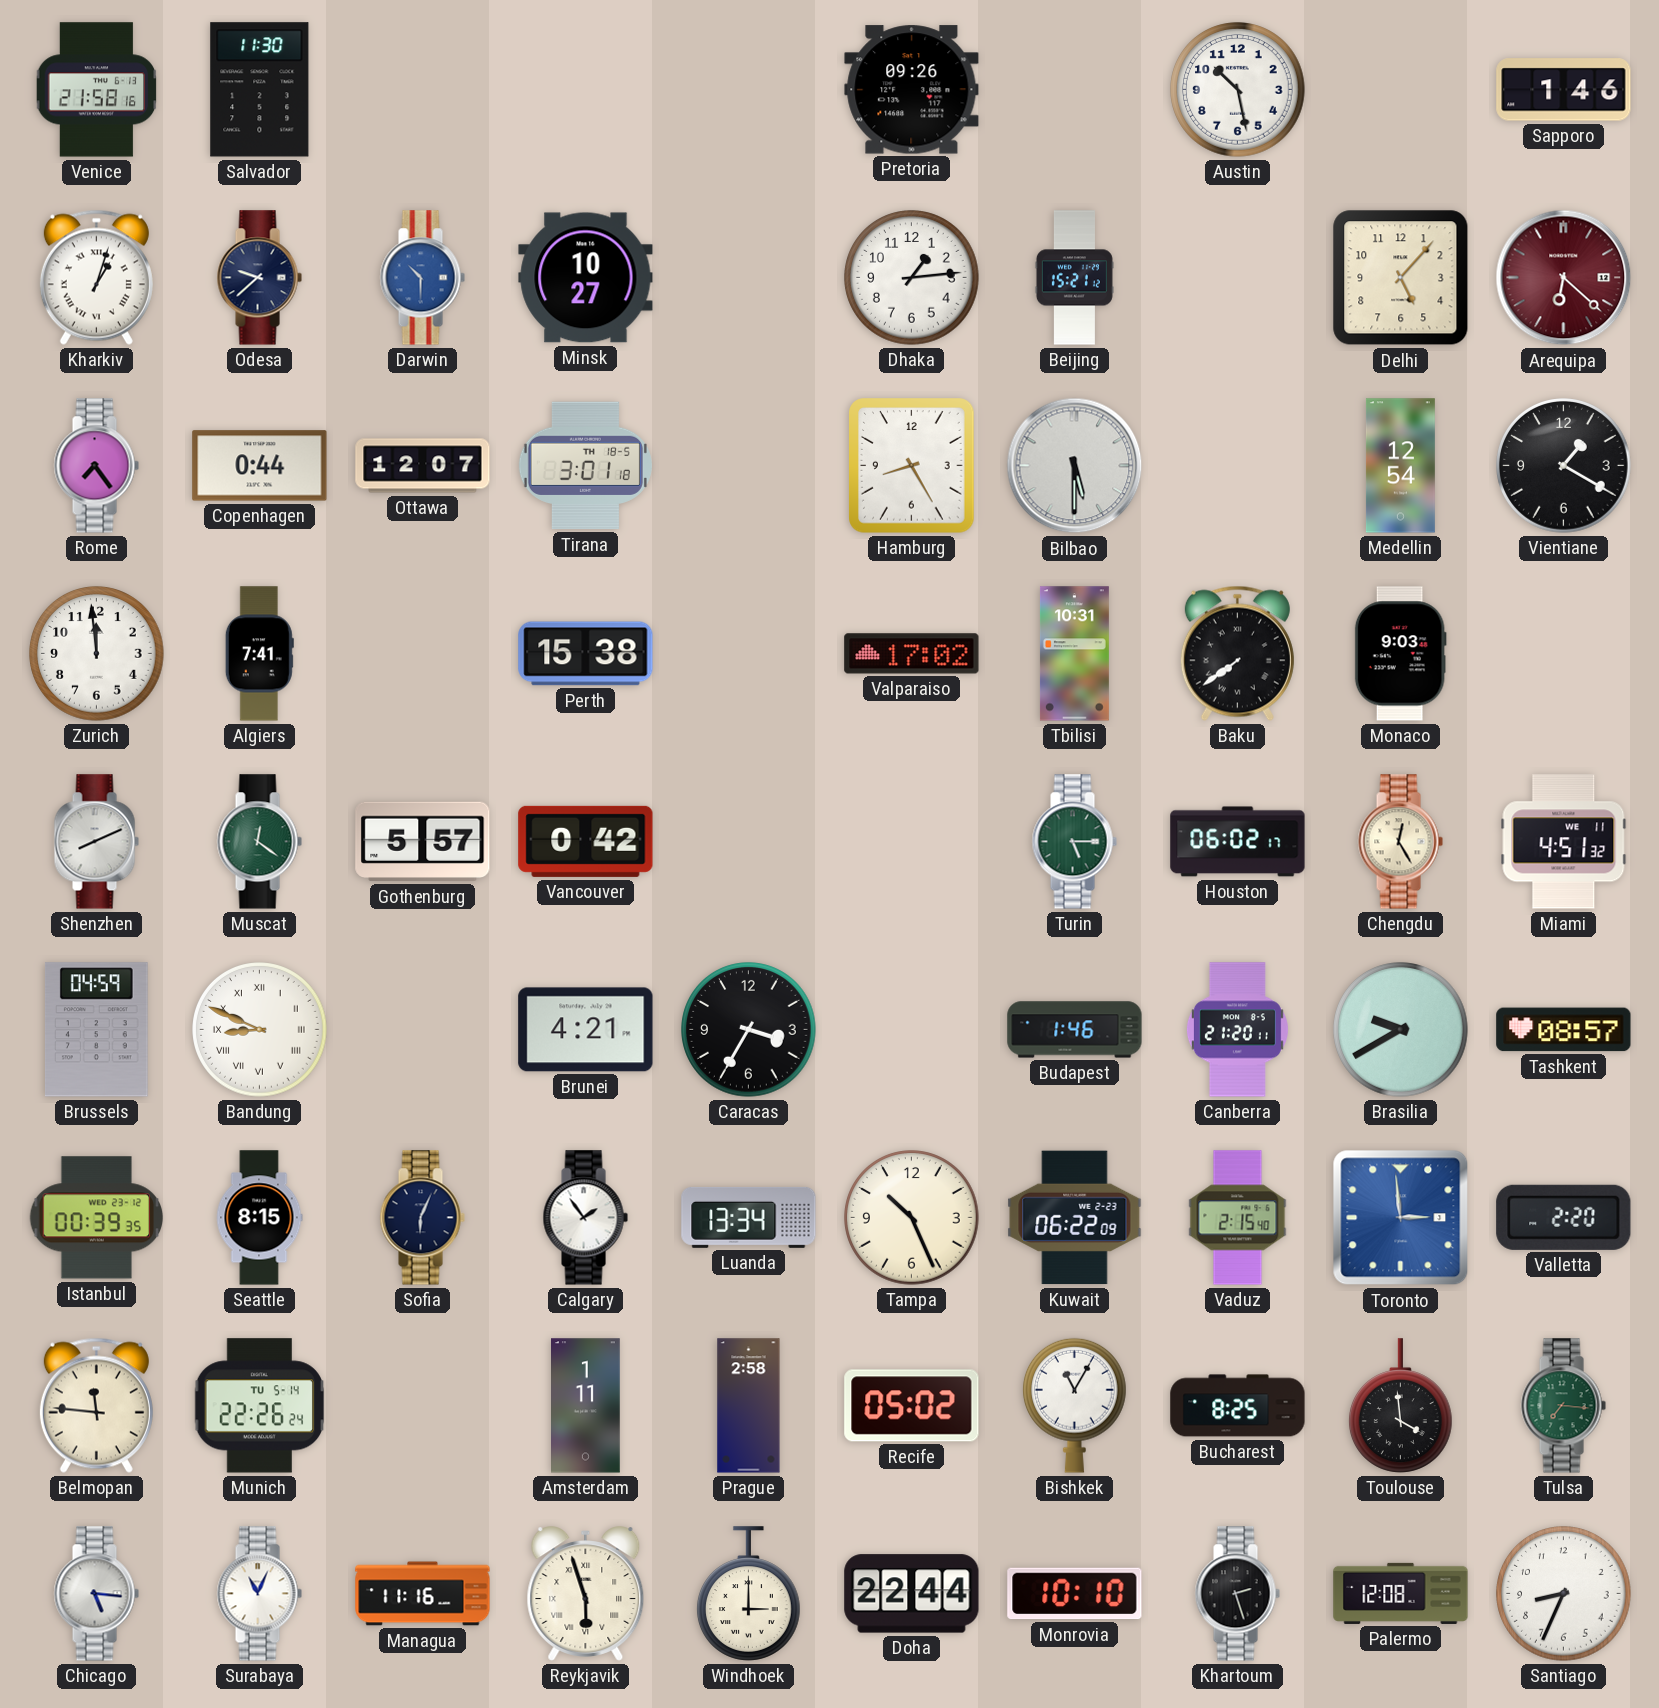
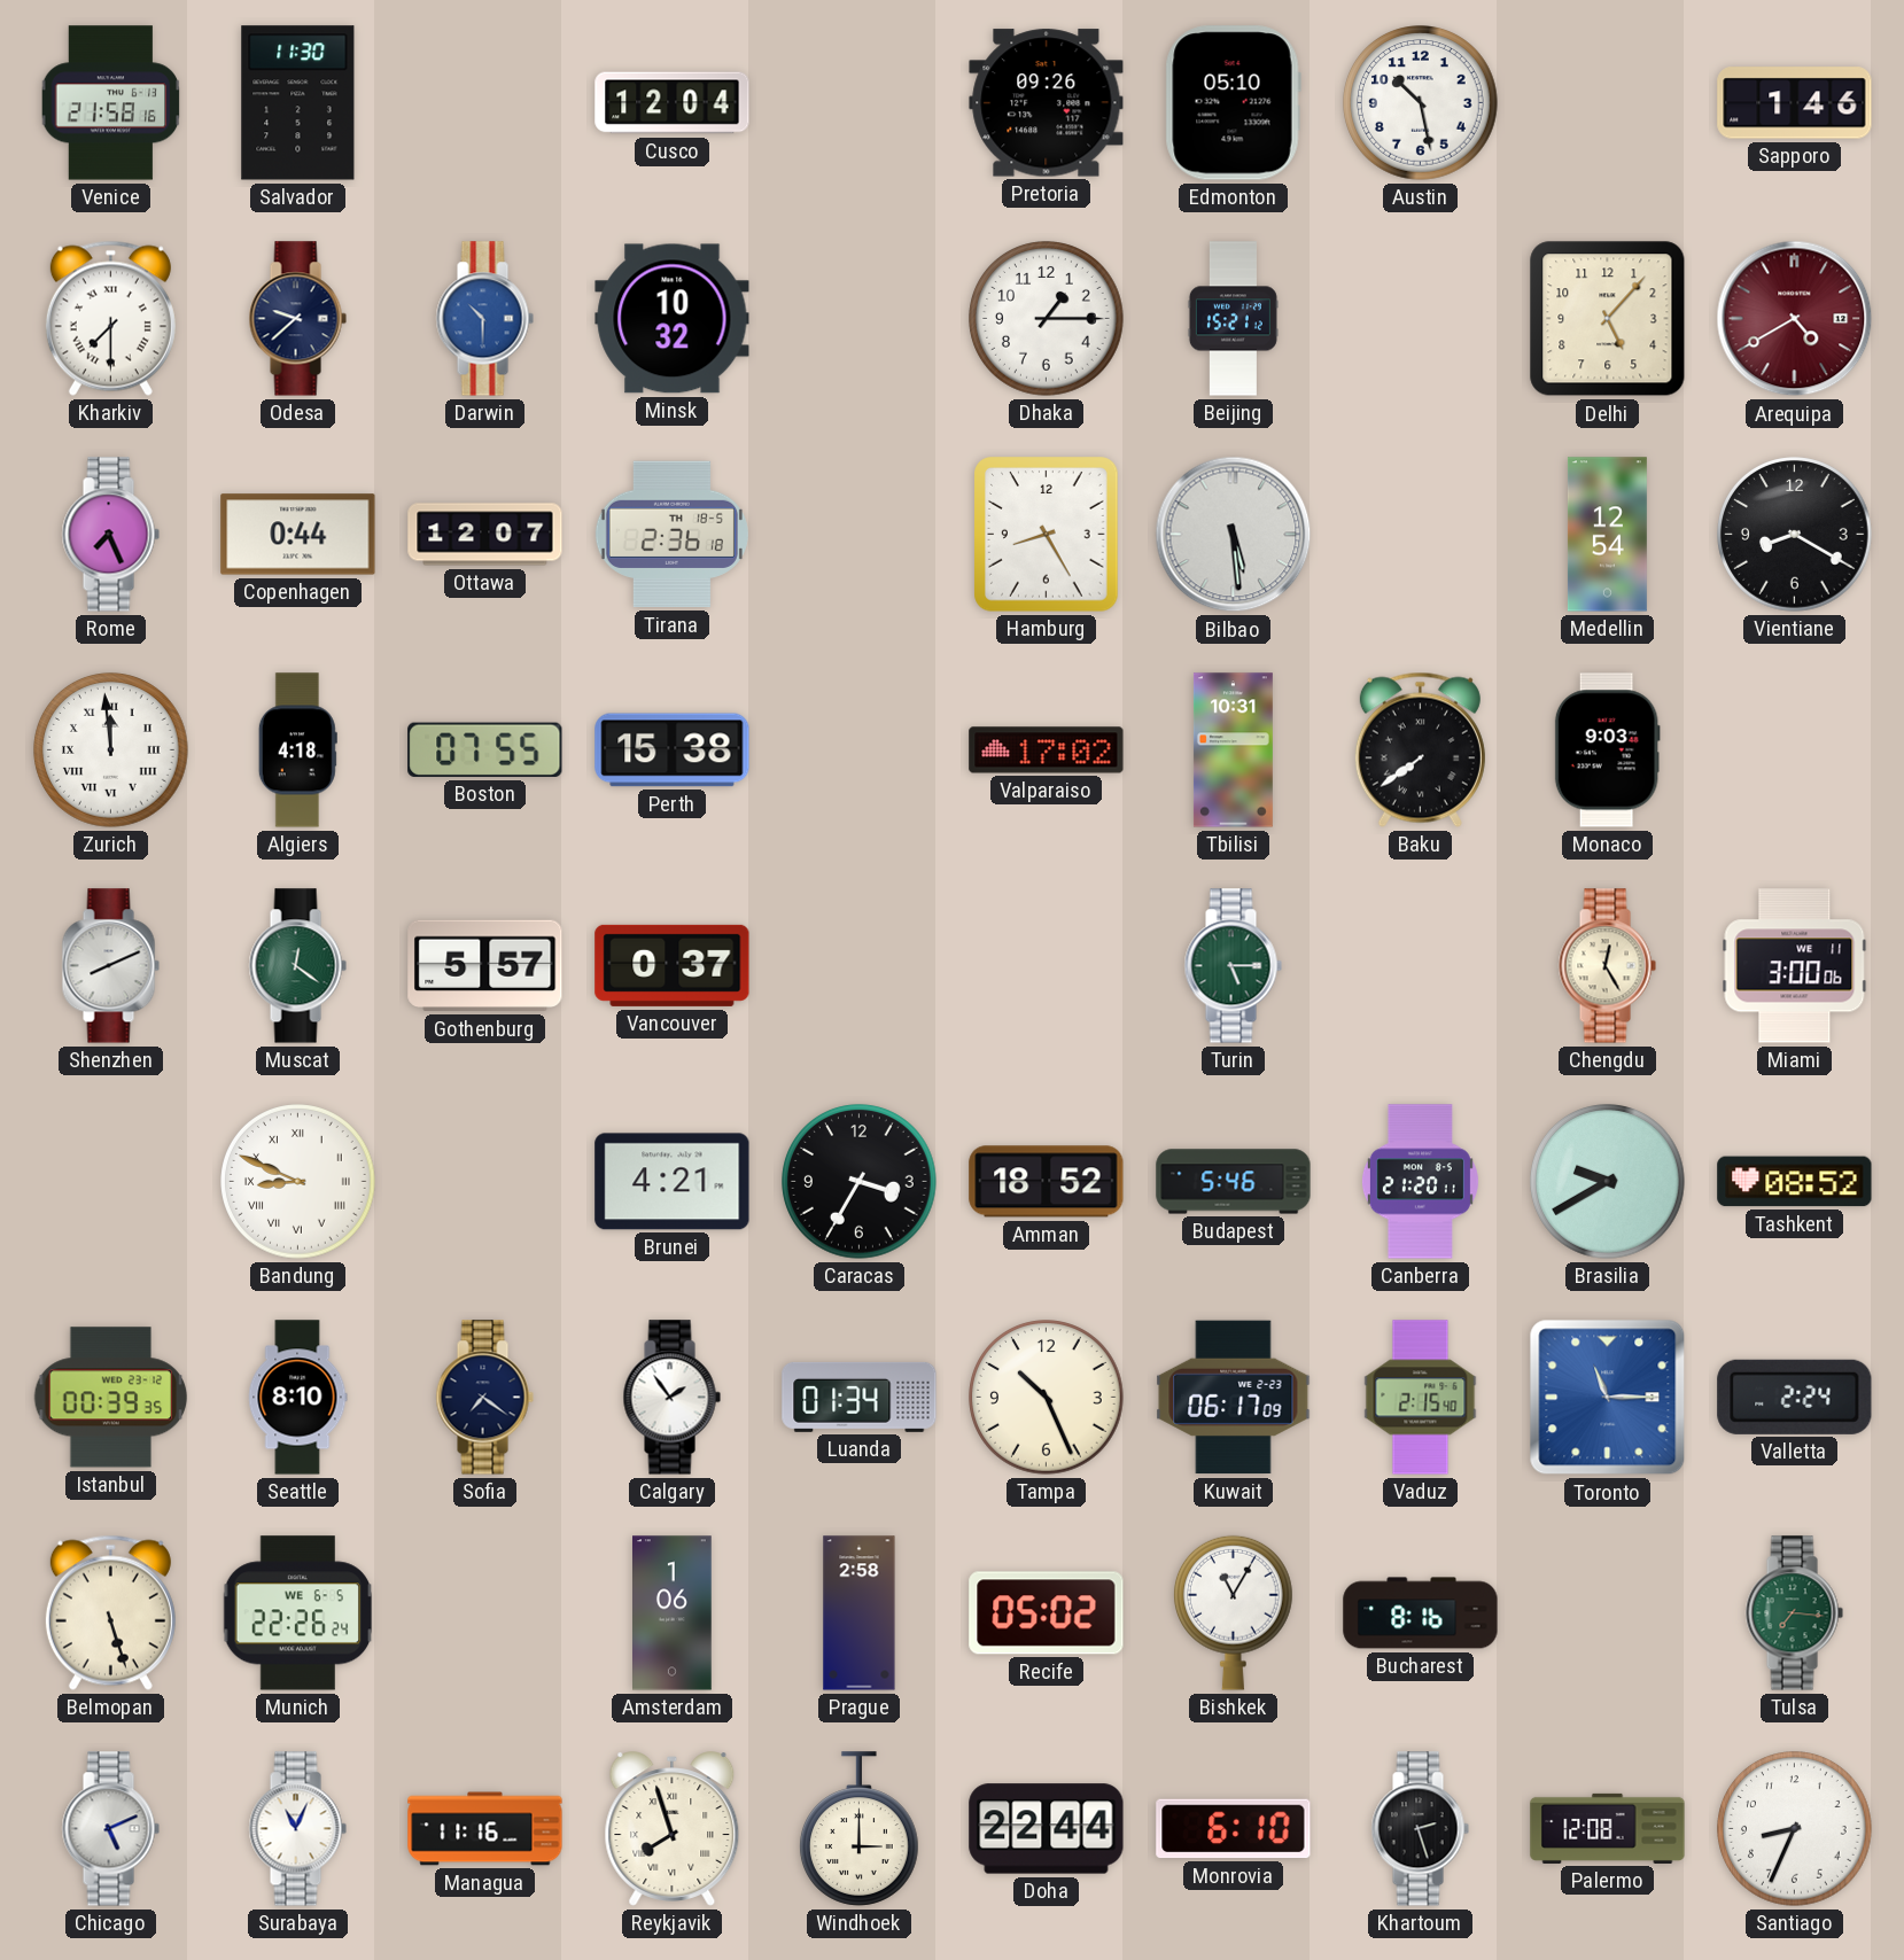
Cusco: none -> 12:04
Edmonton: none -> 05:10
Kharkiv: 1:03 -> 7:30
Minsk: 10:27 -> 10:32
Dhaka: 1:14 -> 1:15
Arequipa: 6:22 -> 4:40
Rome: 7:24 -> 7:26
Tirana: 3:01 -> 2:36
Bilbao: 5:30 -> 5:29
Vientiane: 1:20 -> 8:20
Zurich numerals: Arabic -> Roman
Algiers: 7:41 -> 4:18
Boston: none -> 07:55
Vancouver: 0:42 -> 0:37
Houston: 06:02 -> none
Miami: 4:51 -> 3:00
Brussels: 04:59 -> none
Amman: none -> 18:52
Budapest: 1:46 -> 5:46
Tashkent: 08:57 -> 08:52
Seattle: 8:15 -> 8:10
Sofia: 6:04 -> 7:21
Luanda: 13:34 -> 01:34
Kuwait: 06:22 -> 06:17
Toronto: 2:59 -> 11:15
Valletta: 2:20 -> 2:24
Belmopan: 11:46 -> 5:27
Munich date: TU 5-14 -> WE 6-5
Amsterdam: 1:11 -> 1:06
Bucharest: 8:25 -> 8:16
Toulouse: 3:59 -> none
Chicago: 5:16 -> 5:11
Reykjavik: 5:57 -> 7:57
Monrovia: 10:10 -> 6:10
